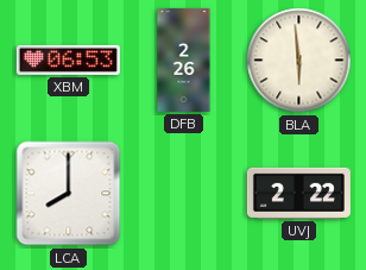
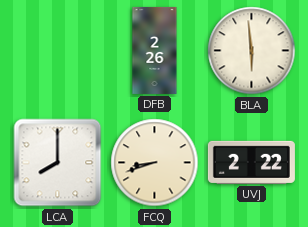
XBM: 06:53 -> none
FCQ: none -> 8:42
